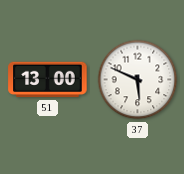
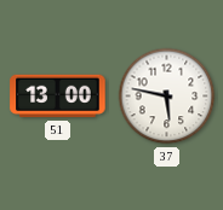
37: 5:49 -> 5:47
